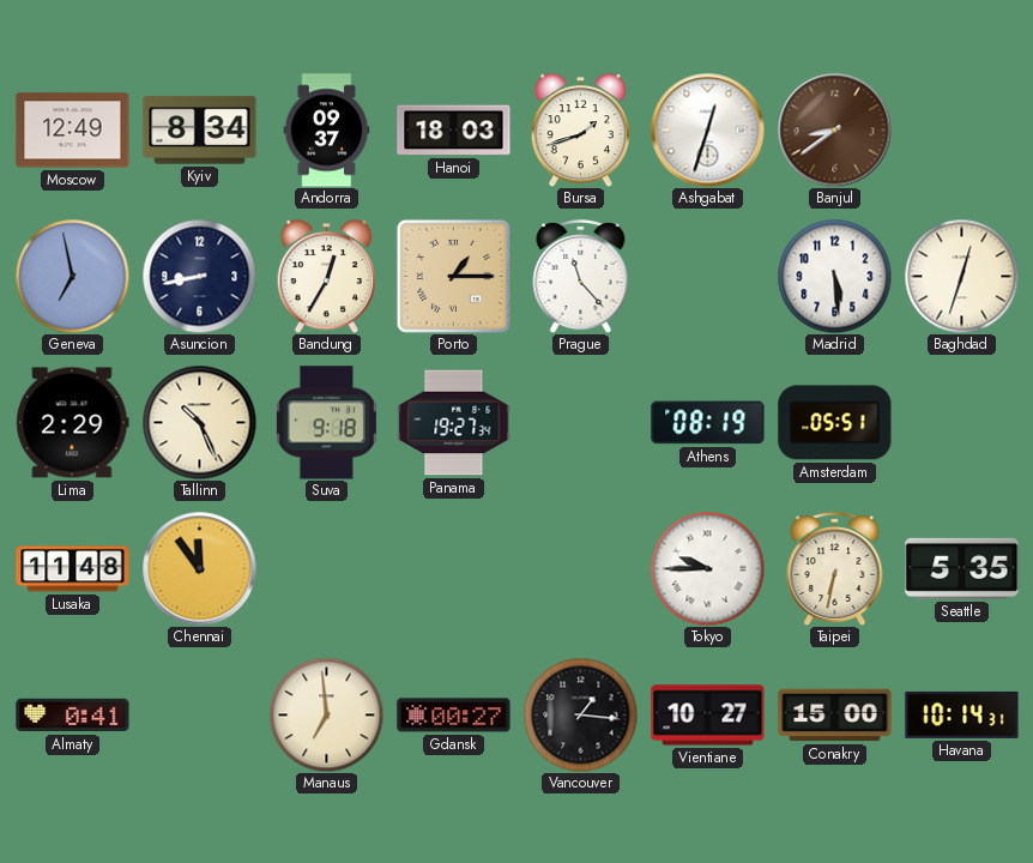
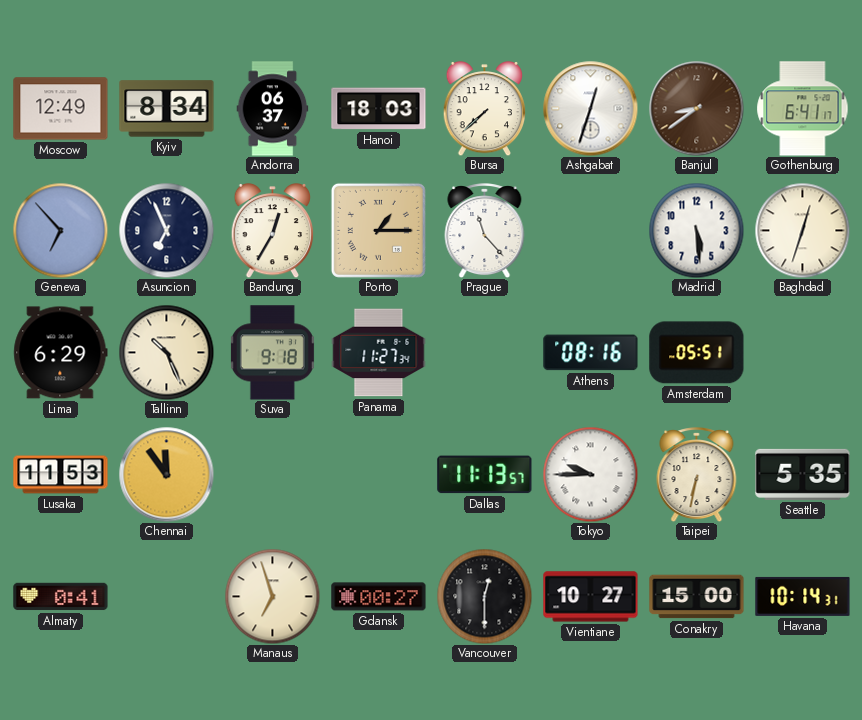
Andorra: 09:37 -> 06:37
Bursa: 1:42 -> 7:38
Gothenburg: none -> 6:41
Geneva: 6:58 -> 6:53
Asuncion: 8:43 -> 6:56
Lima: 2:29 -> 6:29
Panama: 19:27 -> 11:27
Athens: 08:19 -> 08:16
Lusaka: 11:48 -> 11:53
Dallas: none -> 11:13
Manaus: 6:59 -> 6:57
Vancouver: 1:16 -> 12:30
